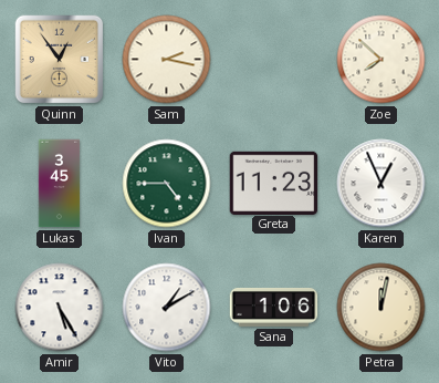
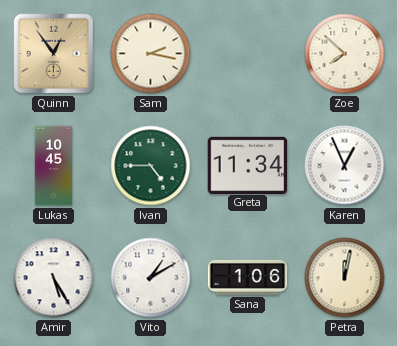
Lukas: 3:45 -> 10:45
Greta: 11:23 -> 11:34
